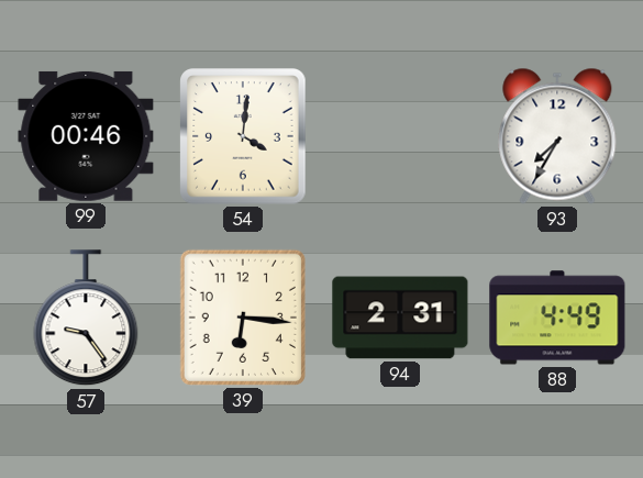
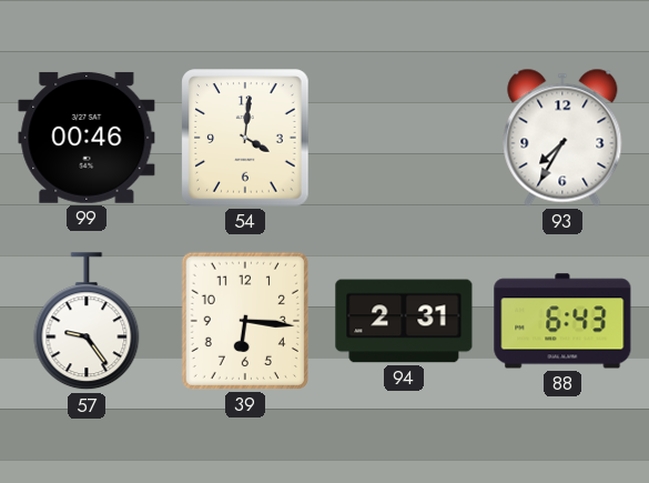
88: 4:49 -> 6:43
